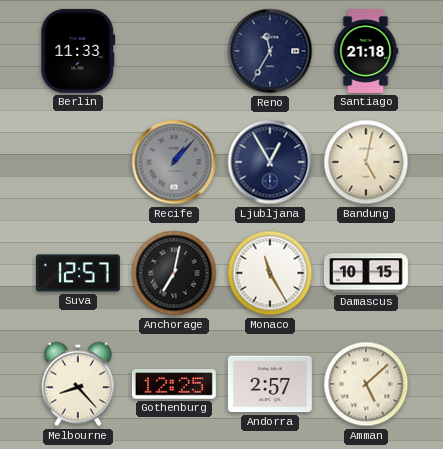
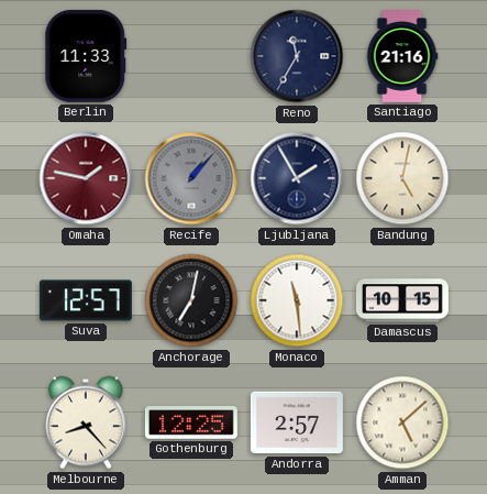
Santiago: 21:18 -> 21:16
Omaha: none -> 1:47
Ljubljana: 12:55 -> 1:55
Monaco: 11:25 -> 11:29
